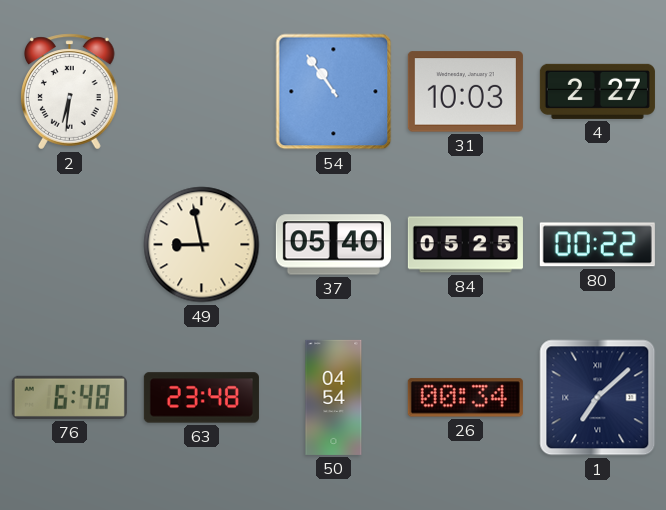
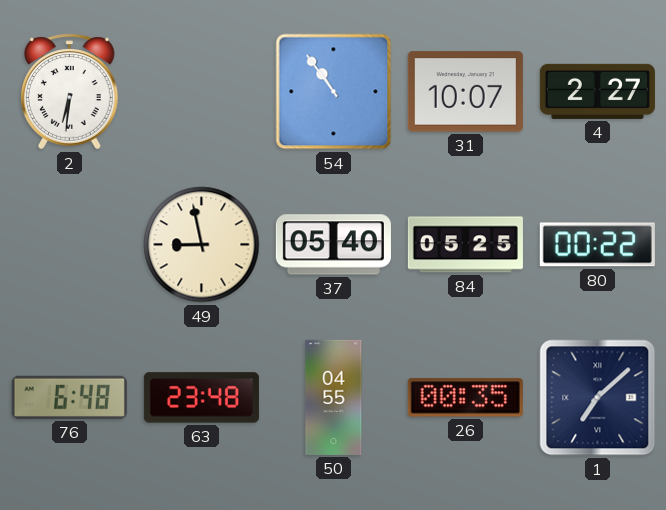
31: 10:03 -> 10:07
50: 04:54 -> 04:55
26: 00:34 -> 00:35
